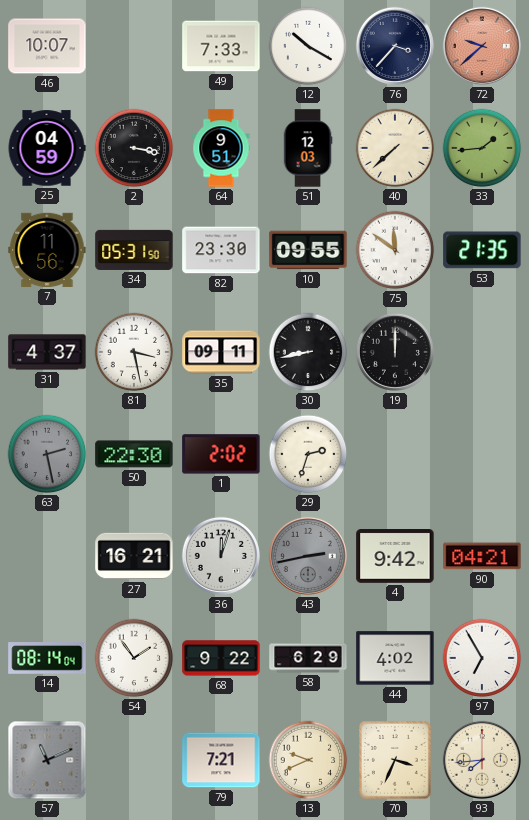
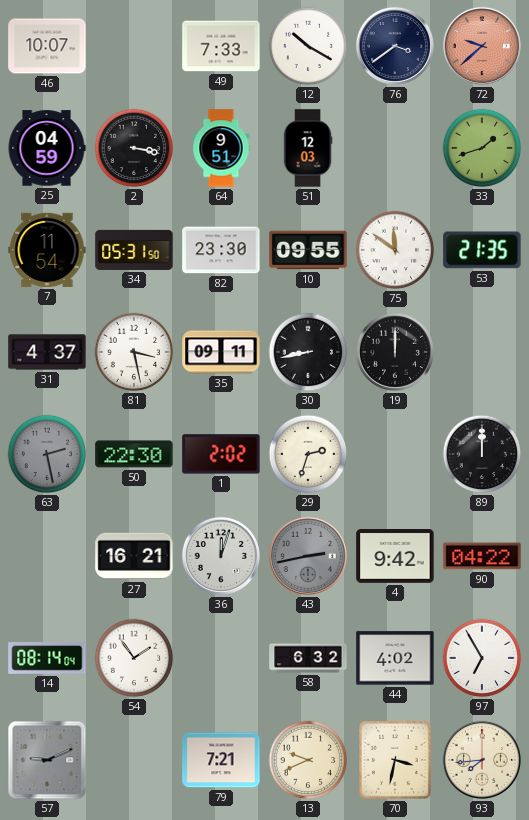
76: 3:37 -> 3:39
40: 7:38 -> none
33: 1:44 -> 1:42
7: 11:56 -> 11:54
89: none -> 12:00
90: 04:21 -> 04:22
68: 9:22 -> none
58: 6:29 -> 6:32
57: 11:11 -> 9:11
70: 3:34 -> 3:32
